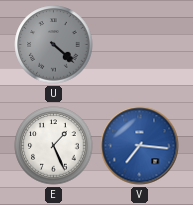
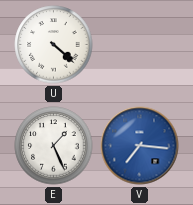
U dial: grey -> white
